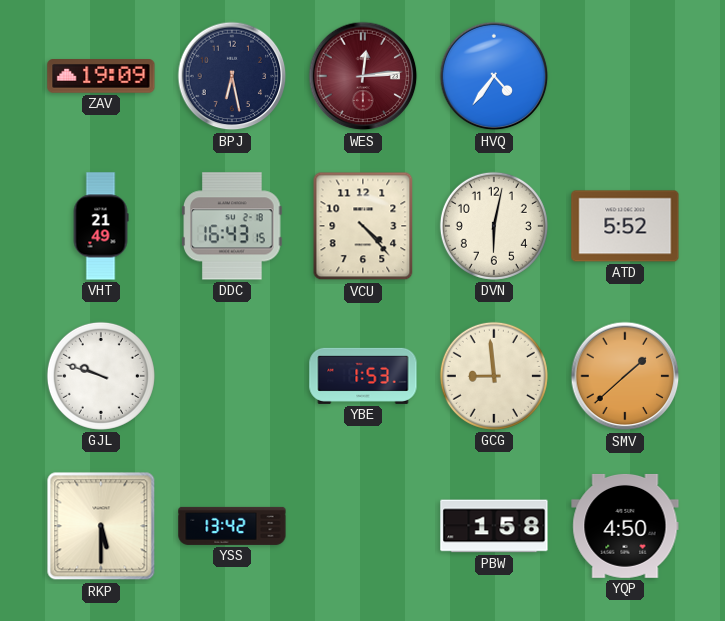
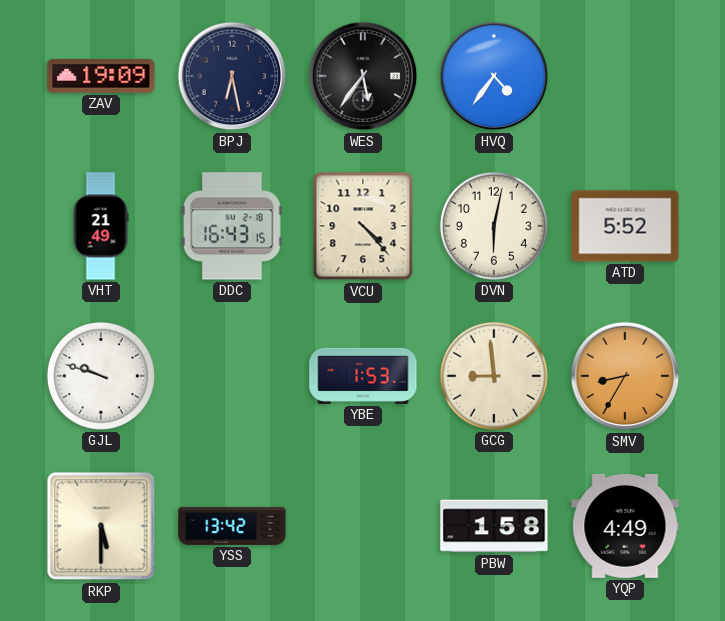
WES: 12:14 -> 5:36
WES dial: burgundy -> black
SMV: 1:38 -> 8:35
YQP: 4:50 -> 4:49
